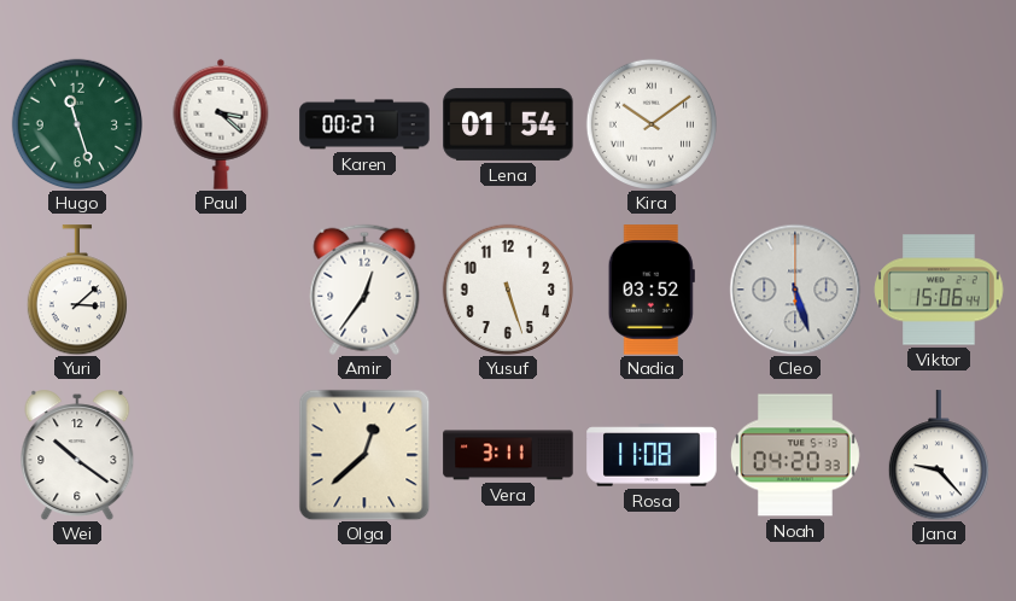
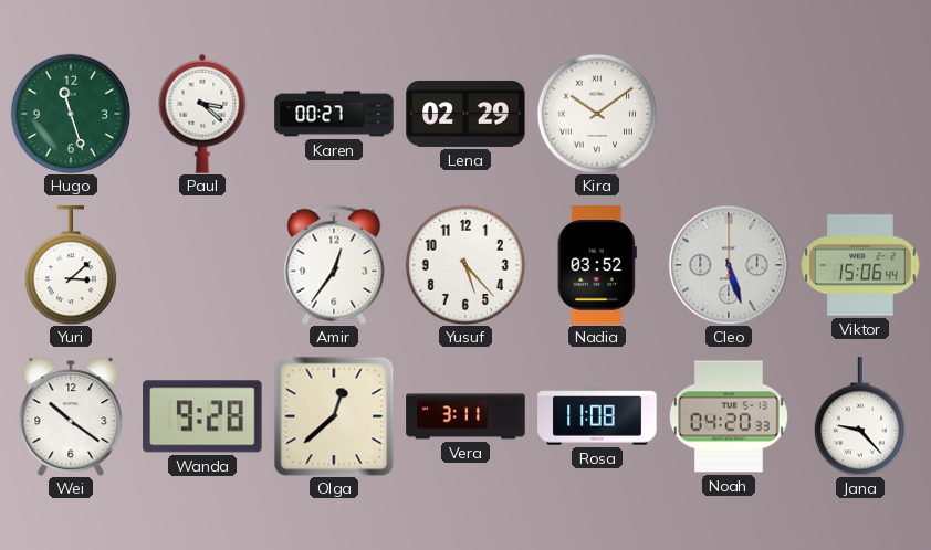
Lena: 01:54 -> 02:29
Yusuf: 5:27 -> 5:23
Wanda: none -> 9:28
